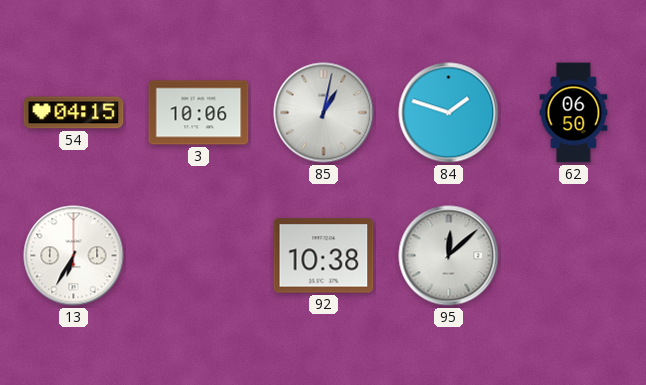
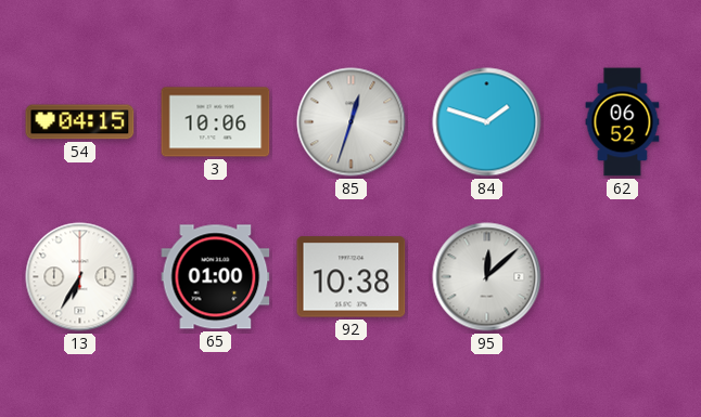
85: 1:02 -> 12:33
62: 06:50 -> 06:52
65: none -> 01:00
